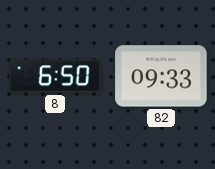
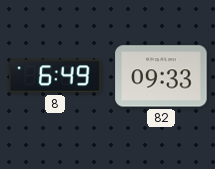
8: 6:50 -> 6:49
